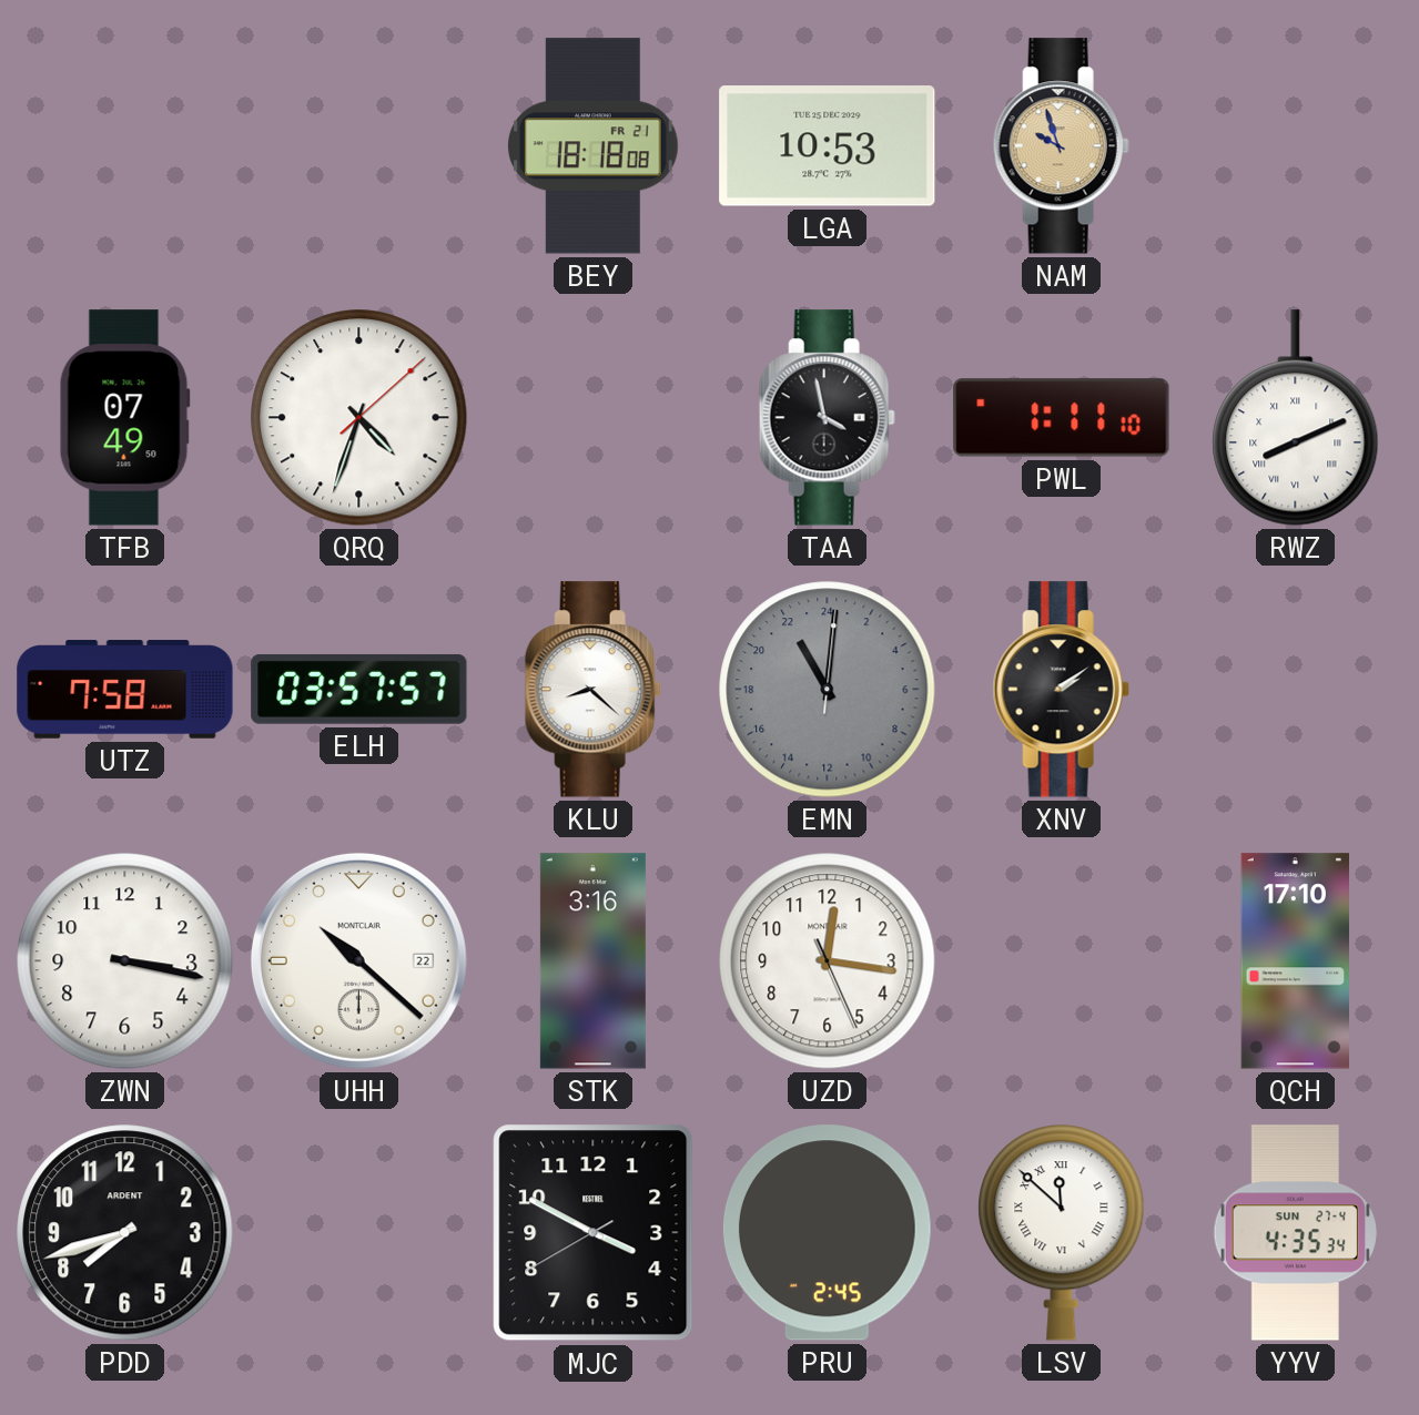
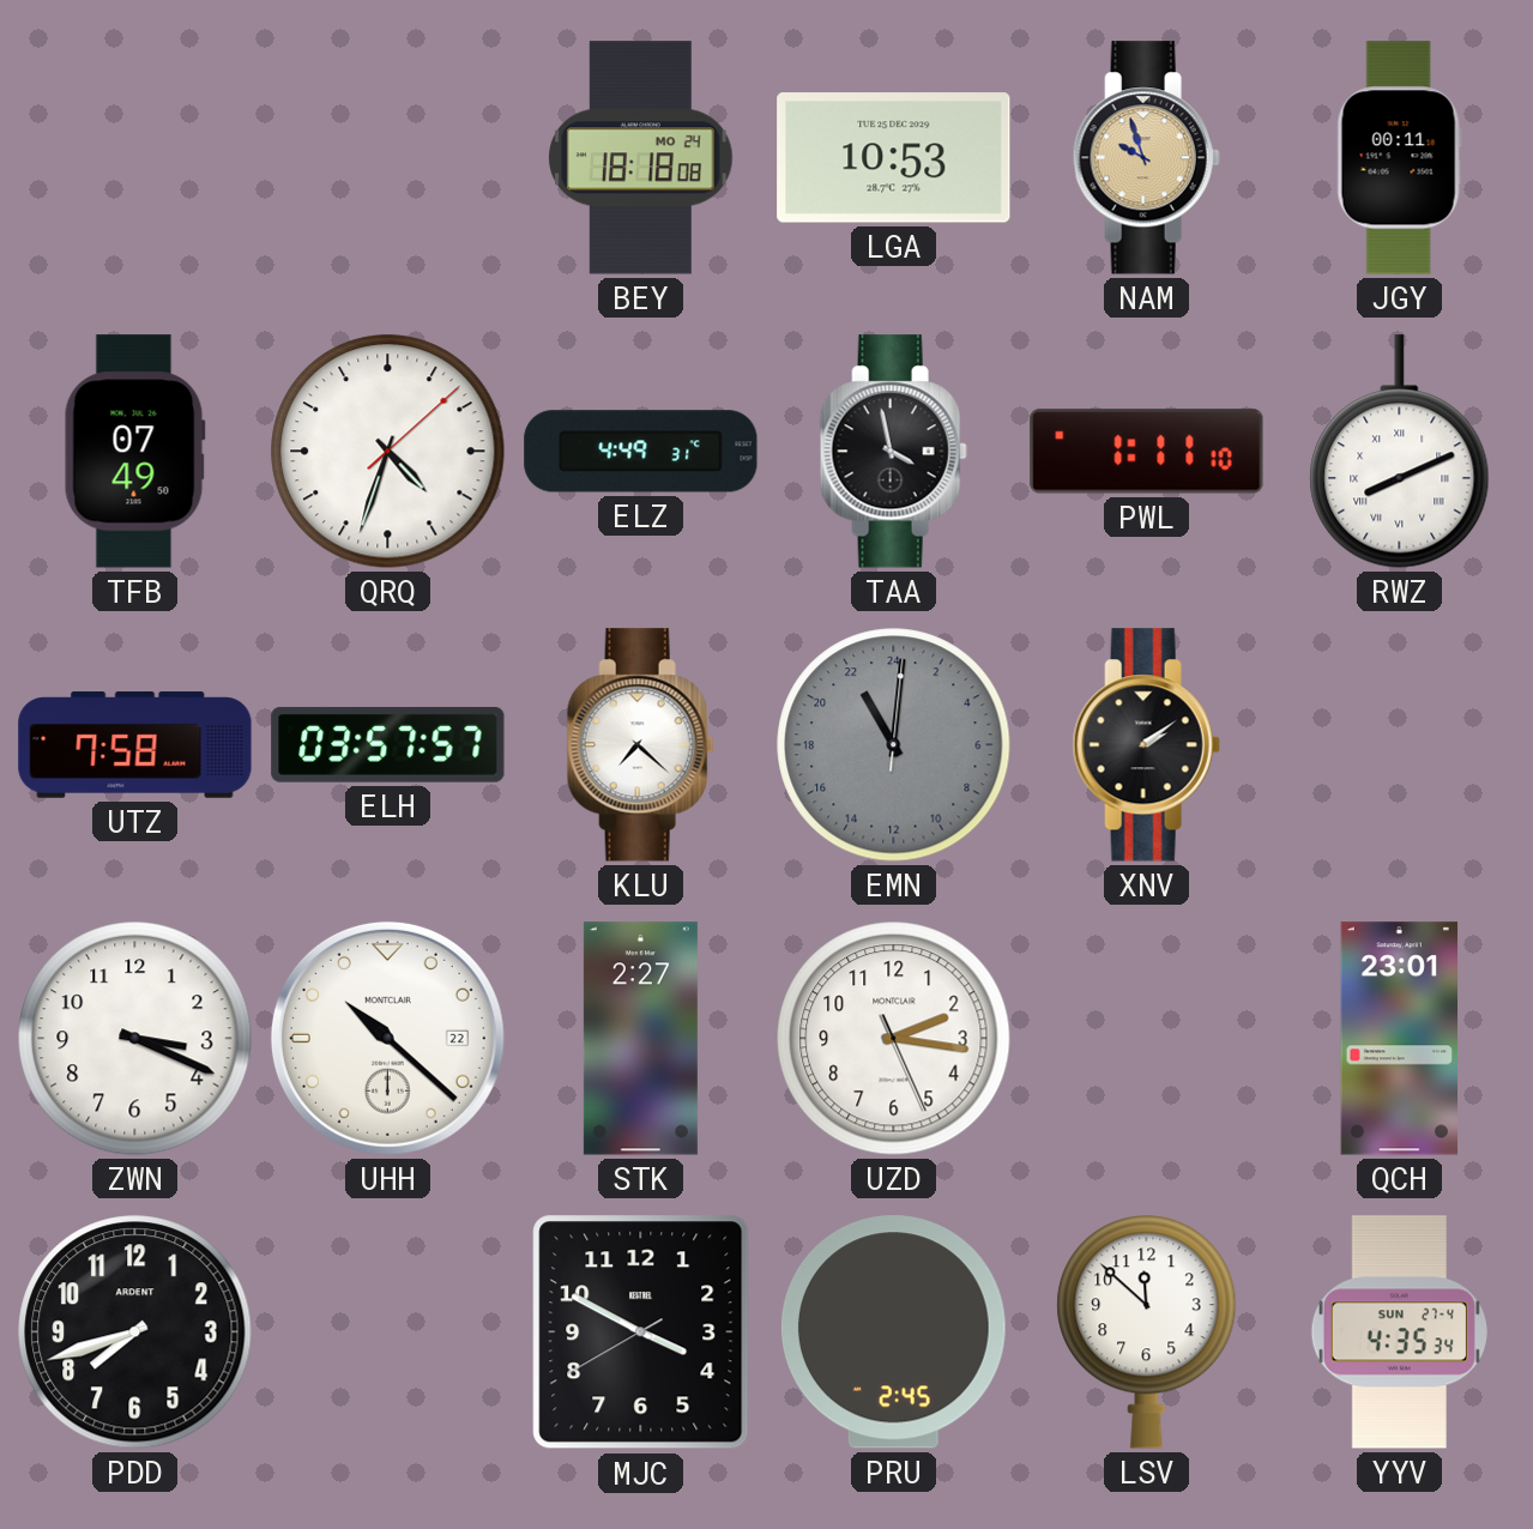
BEY date: FR 21 -> MO 24
JGY: none -> 00:11
ELZ: none -> 4:49
KLU: 8:22 -> 7:22
ZWN: 3:17 -> 3:19
STK: 3:16 -> 2:27
UZD: 12:16 -> 2:16
QCH: 17:10 -> 23:01
LSV numerals: Roman -> Arabic
